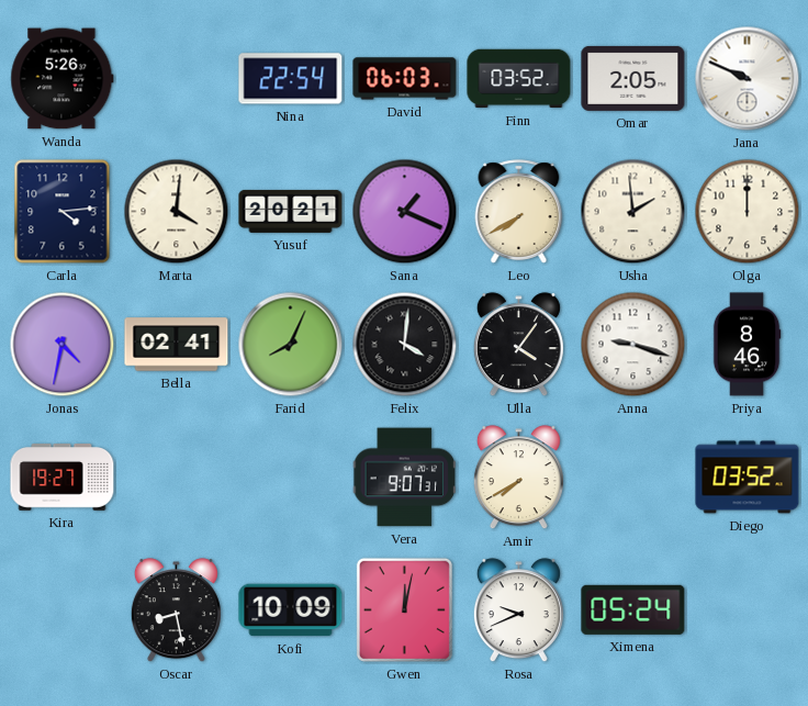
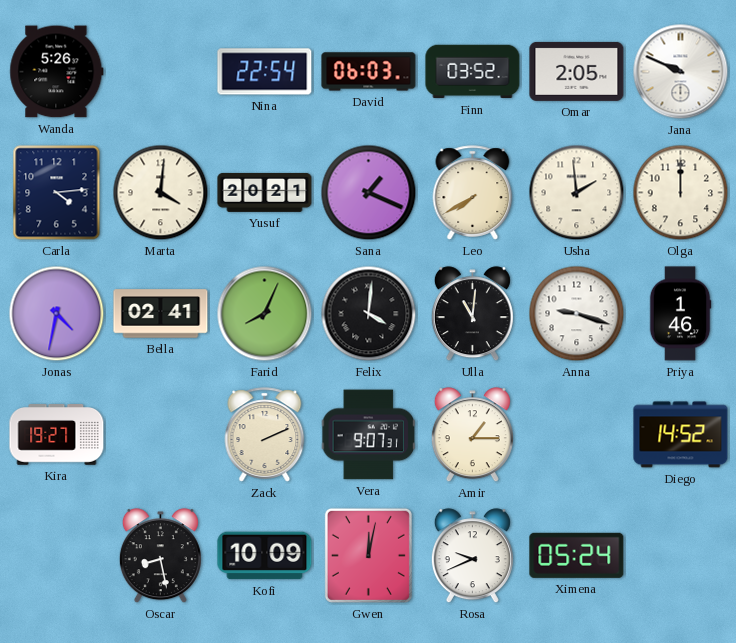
Ulla: 4:06 -> 11:01
Priya: 8:46 -> 1:46
Zack: none -> 2:11
Amir: 7:40 -> 1:15
Diego: 03:52 -> 14:52
